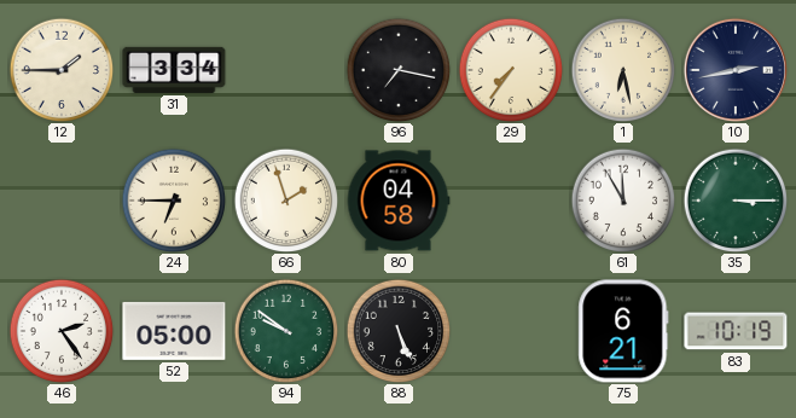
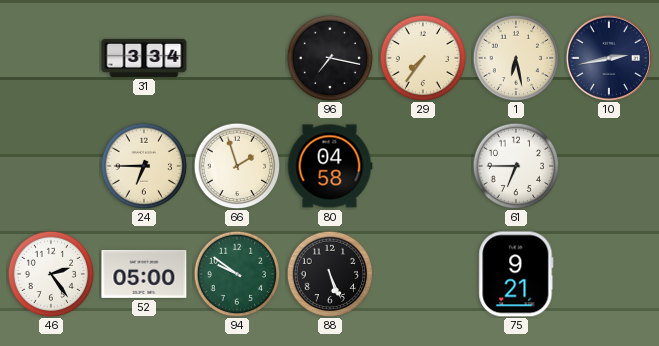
12: 1:45 -> none
61: 11:55 -> 6:45
35: 3:15 -> none
75: 6:21 -> 9:21
83: 10:19 -> none
